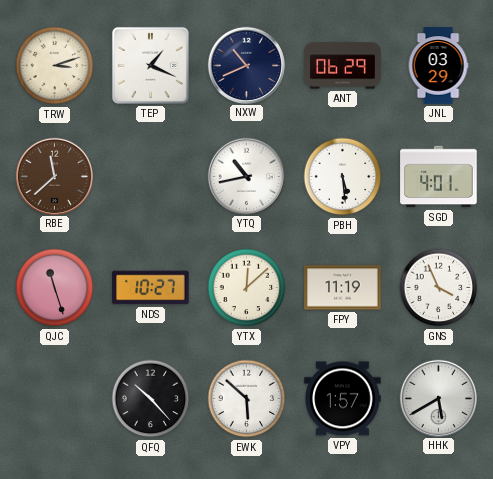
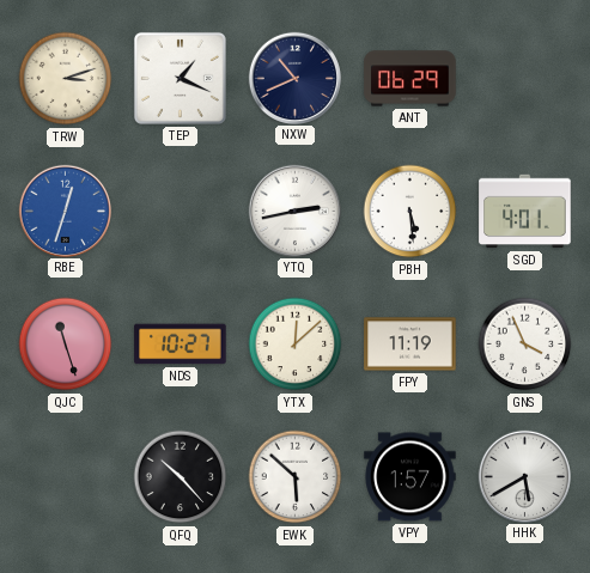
JNL: 03:29 -> none
RBE: 11:38 -> 12:33
RBE dial: brown -> blue
YTQ: 10:43 -> 2:43
